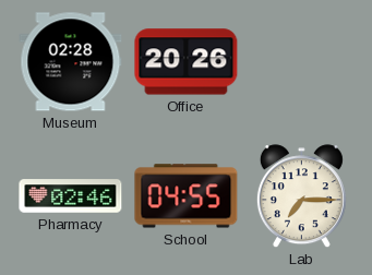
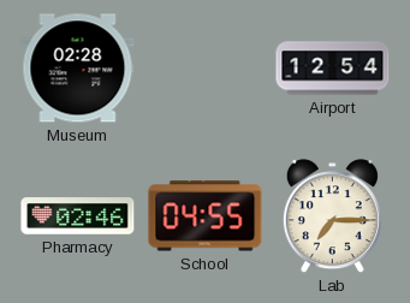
Office: 20:26 -> none
Airport: none -> 12:54
